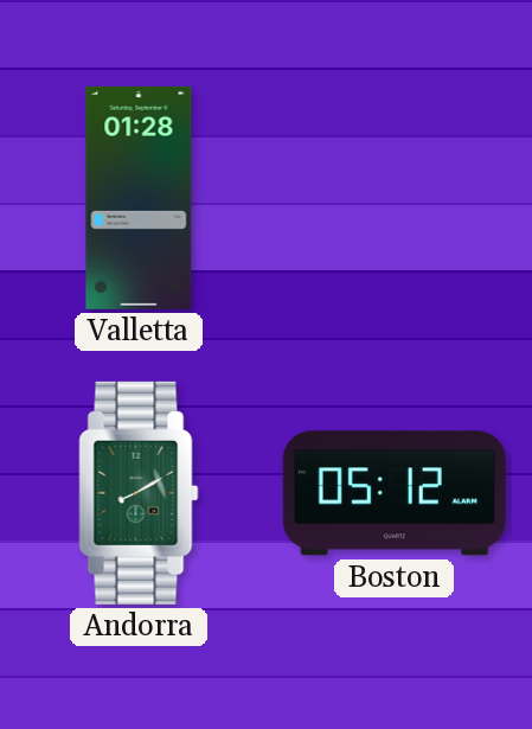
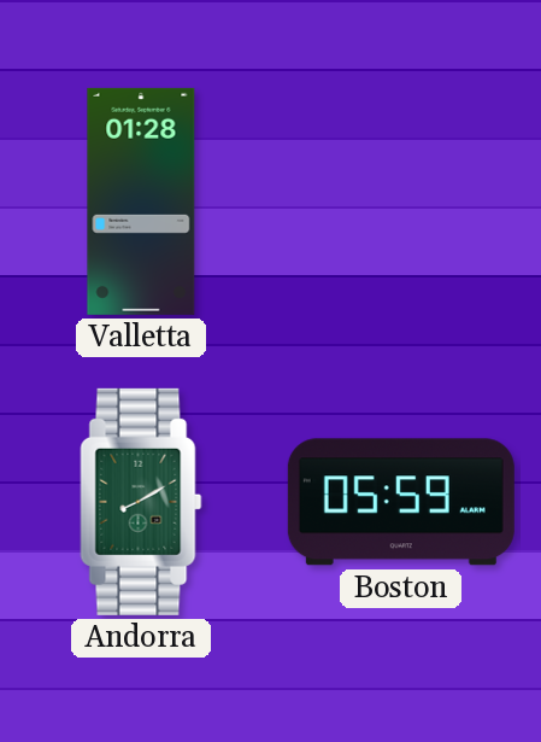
Boston: 05:12 -> 05:59
